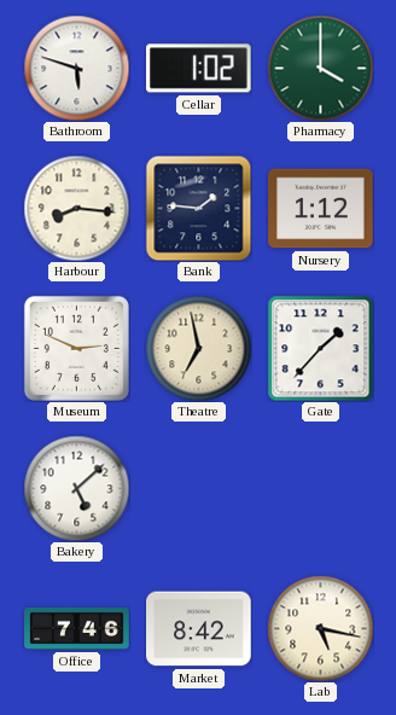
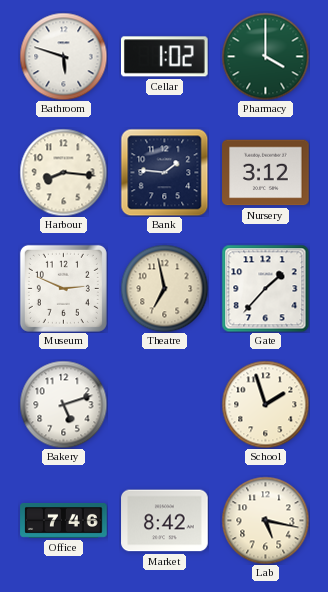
Nursery: 1:12 -> 3:12
Bakery: 5:08 -> 5:12
School: none -> 1:57
